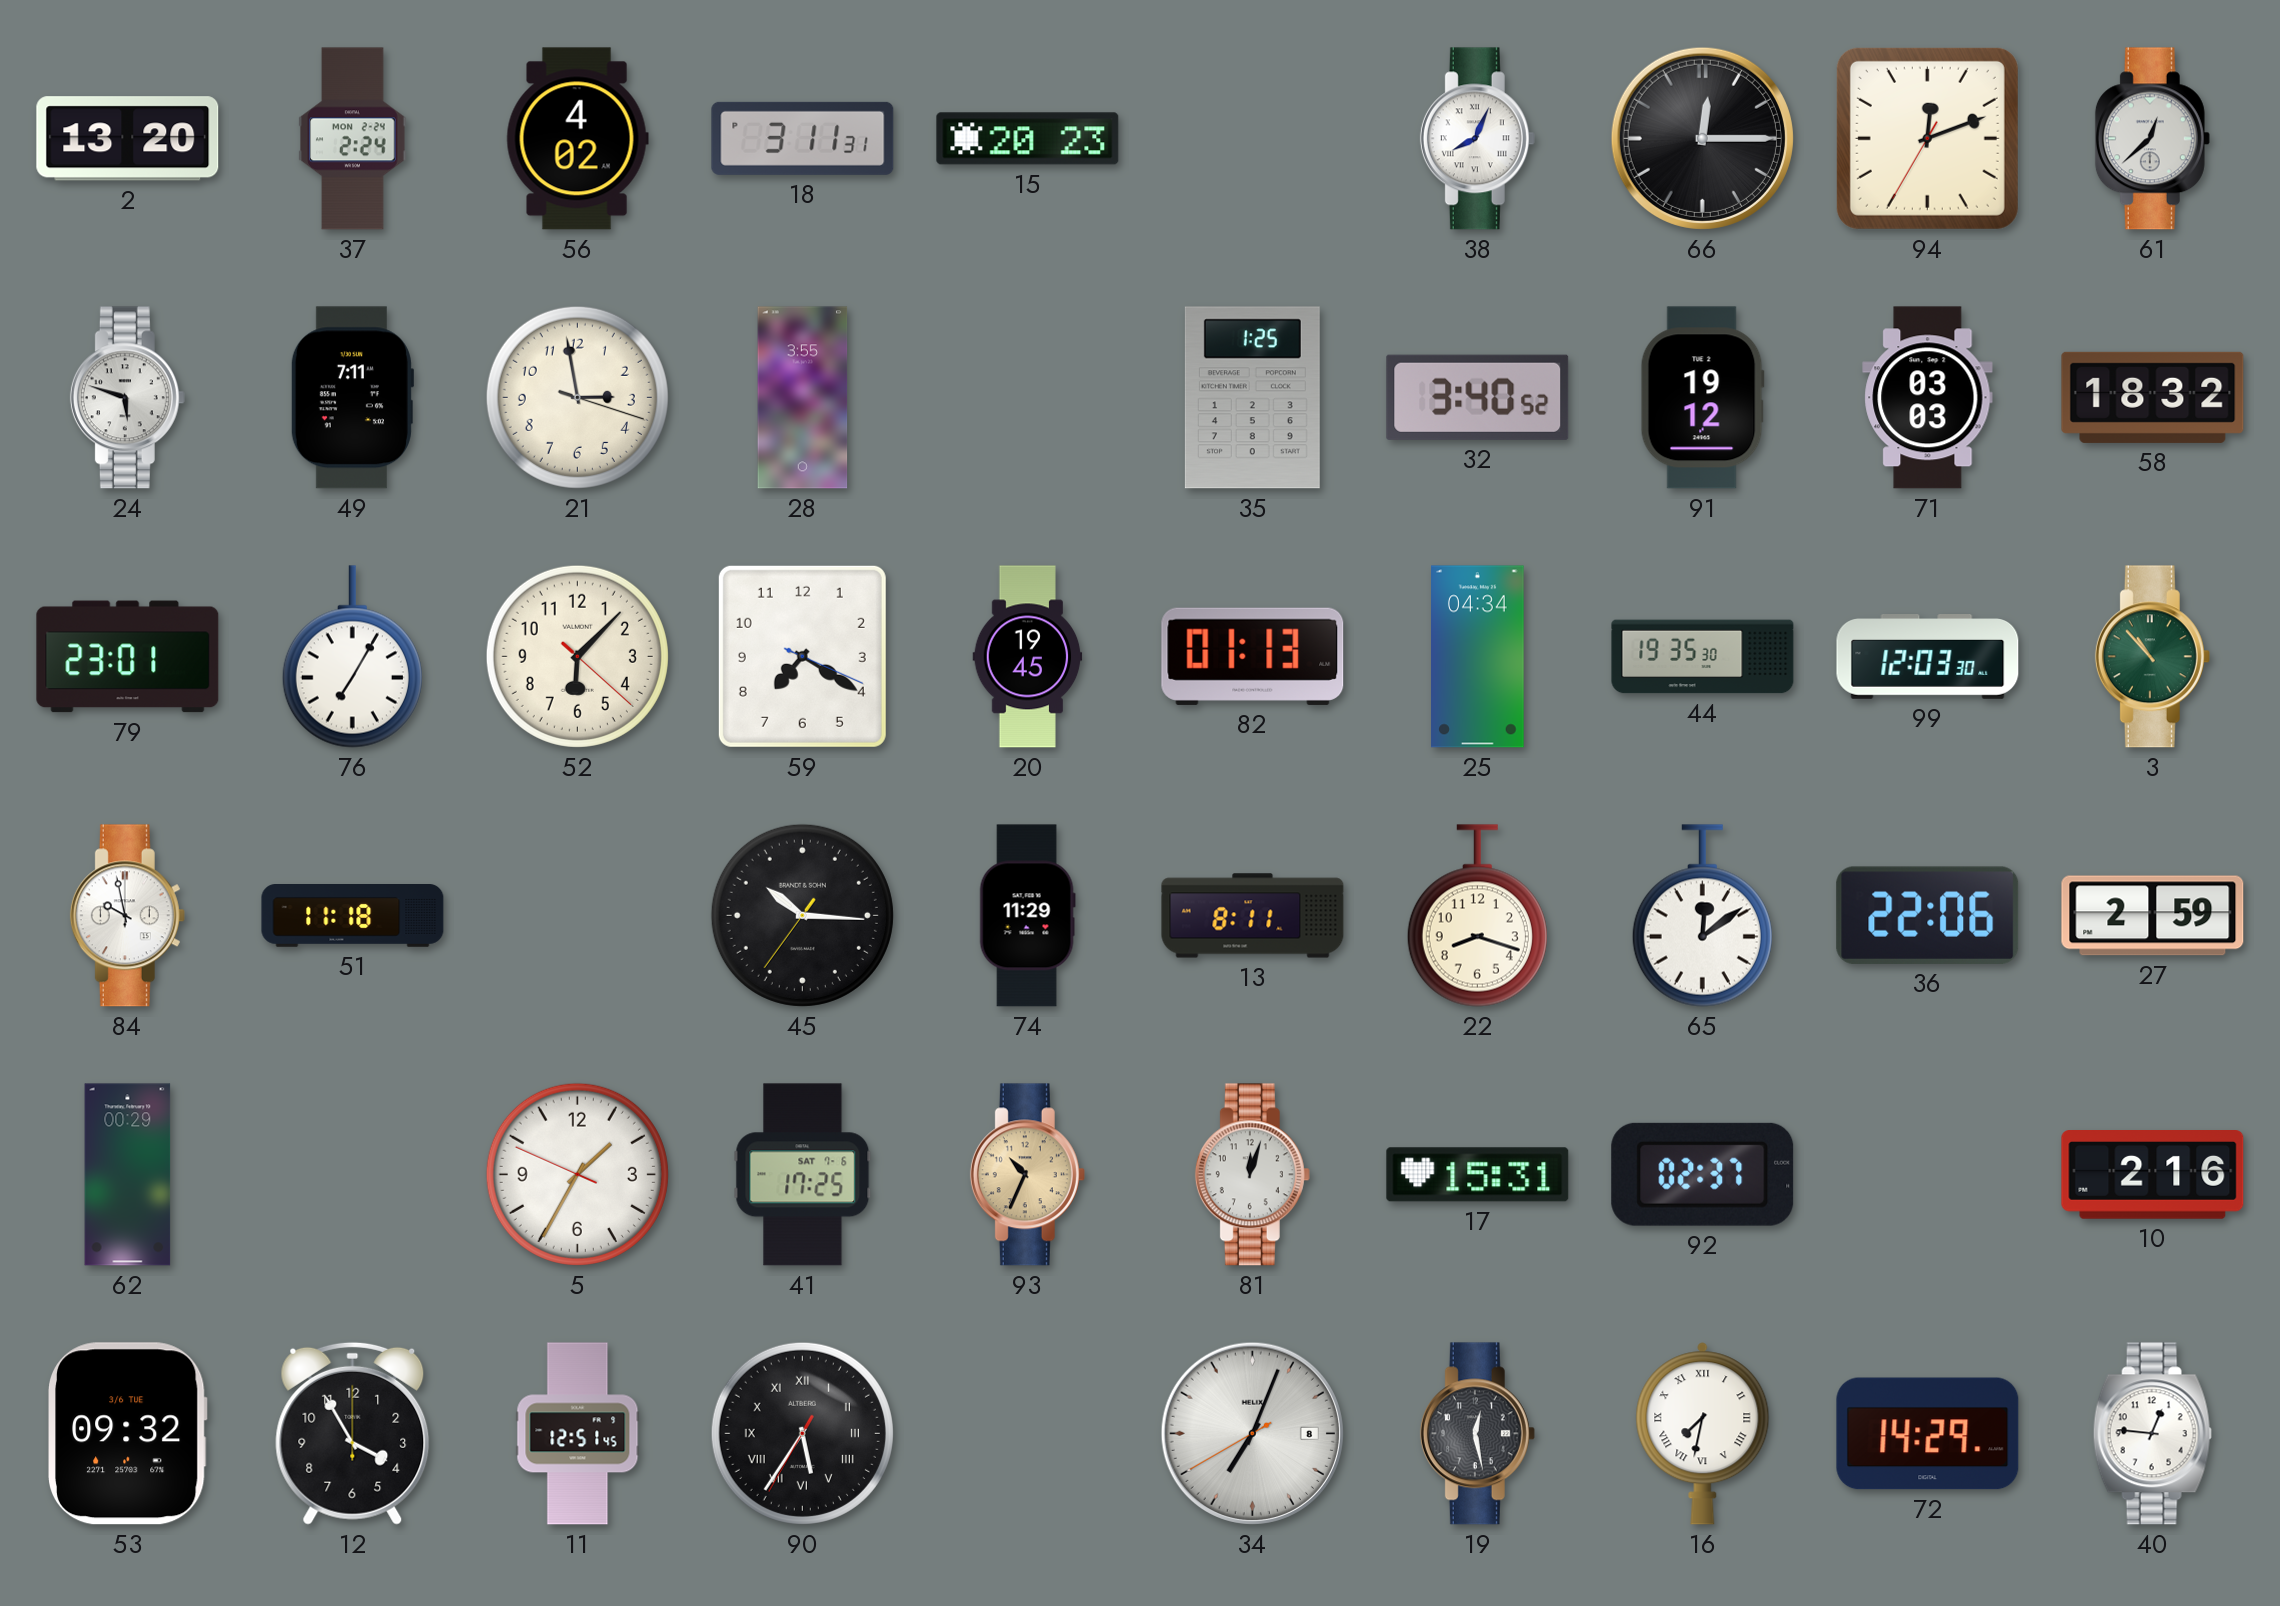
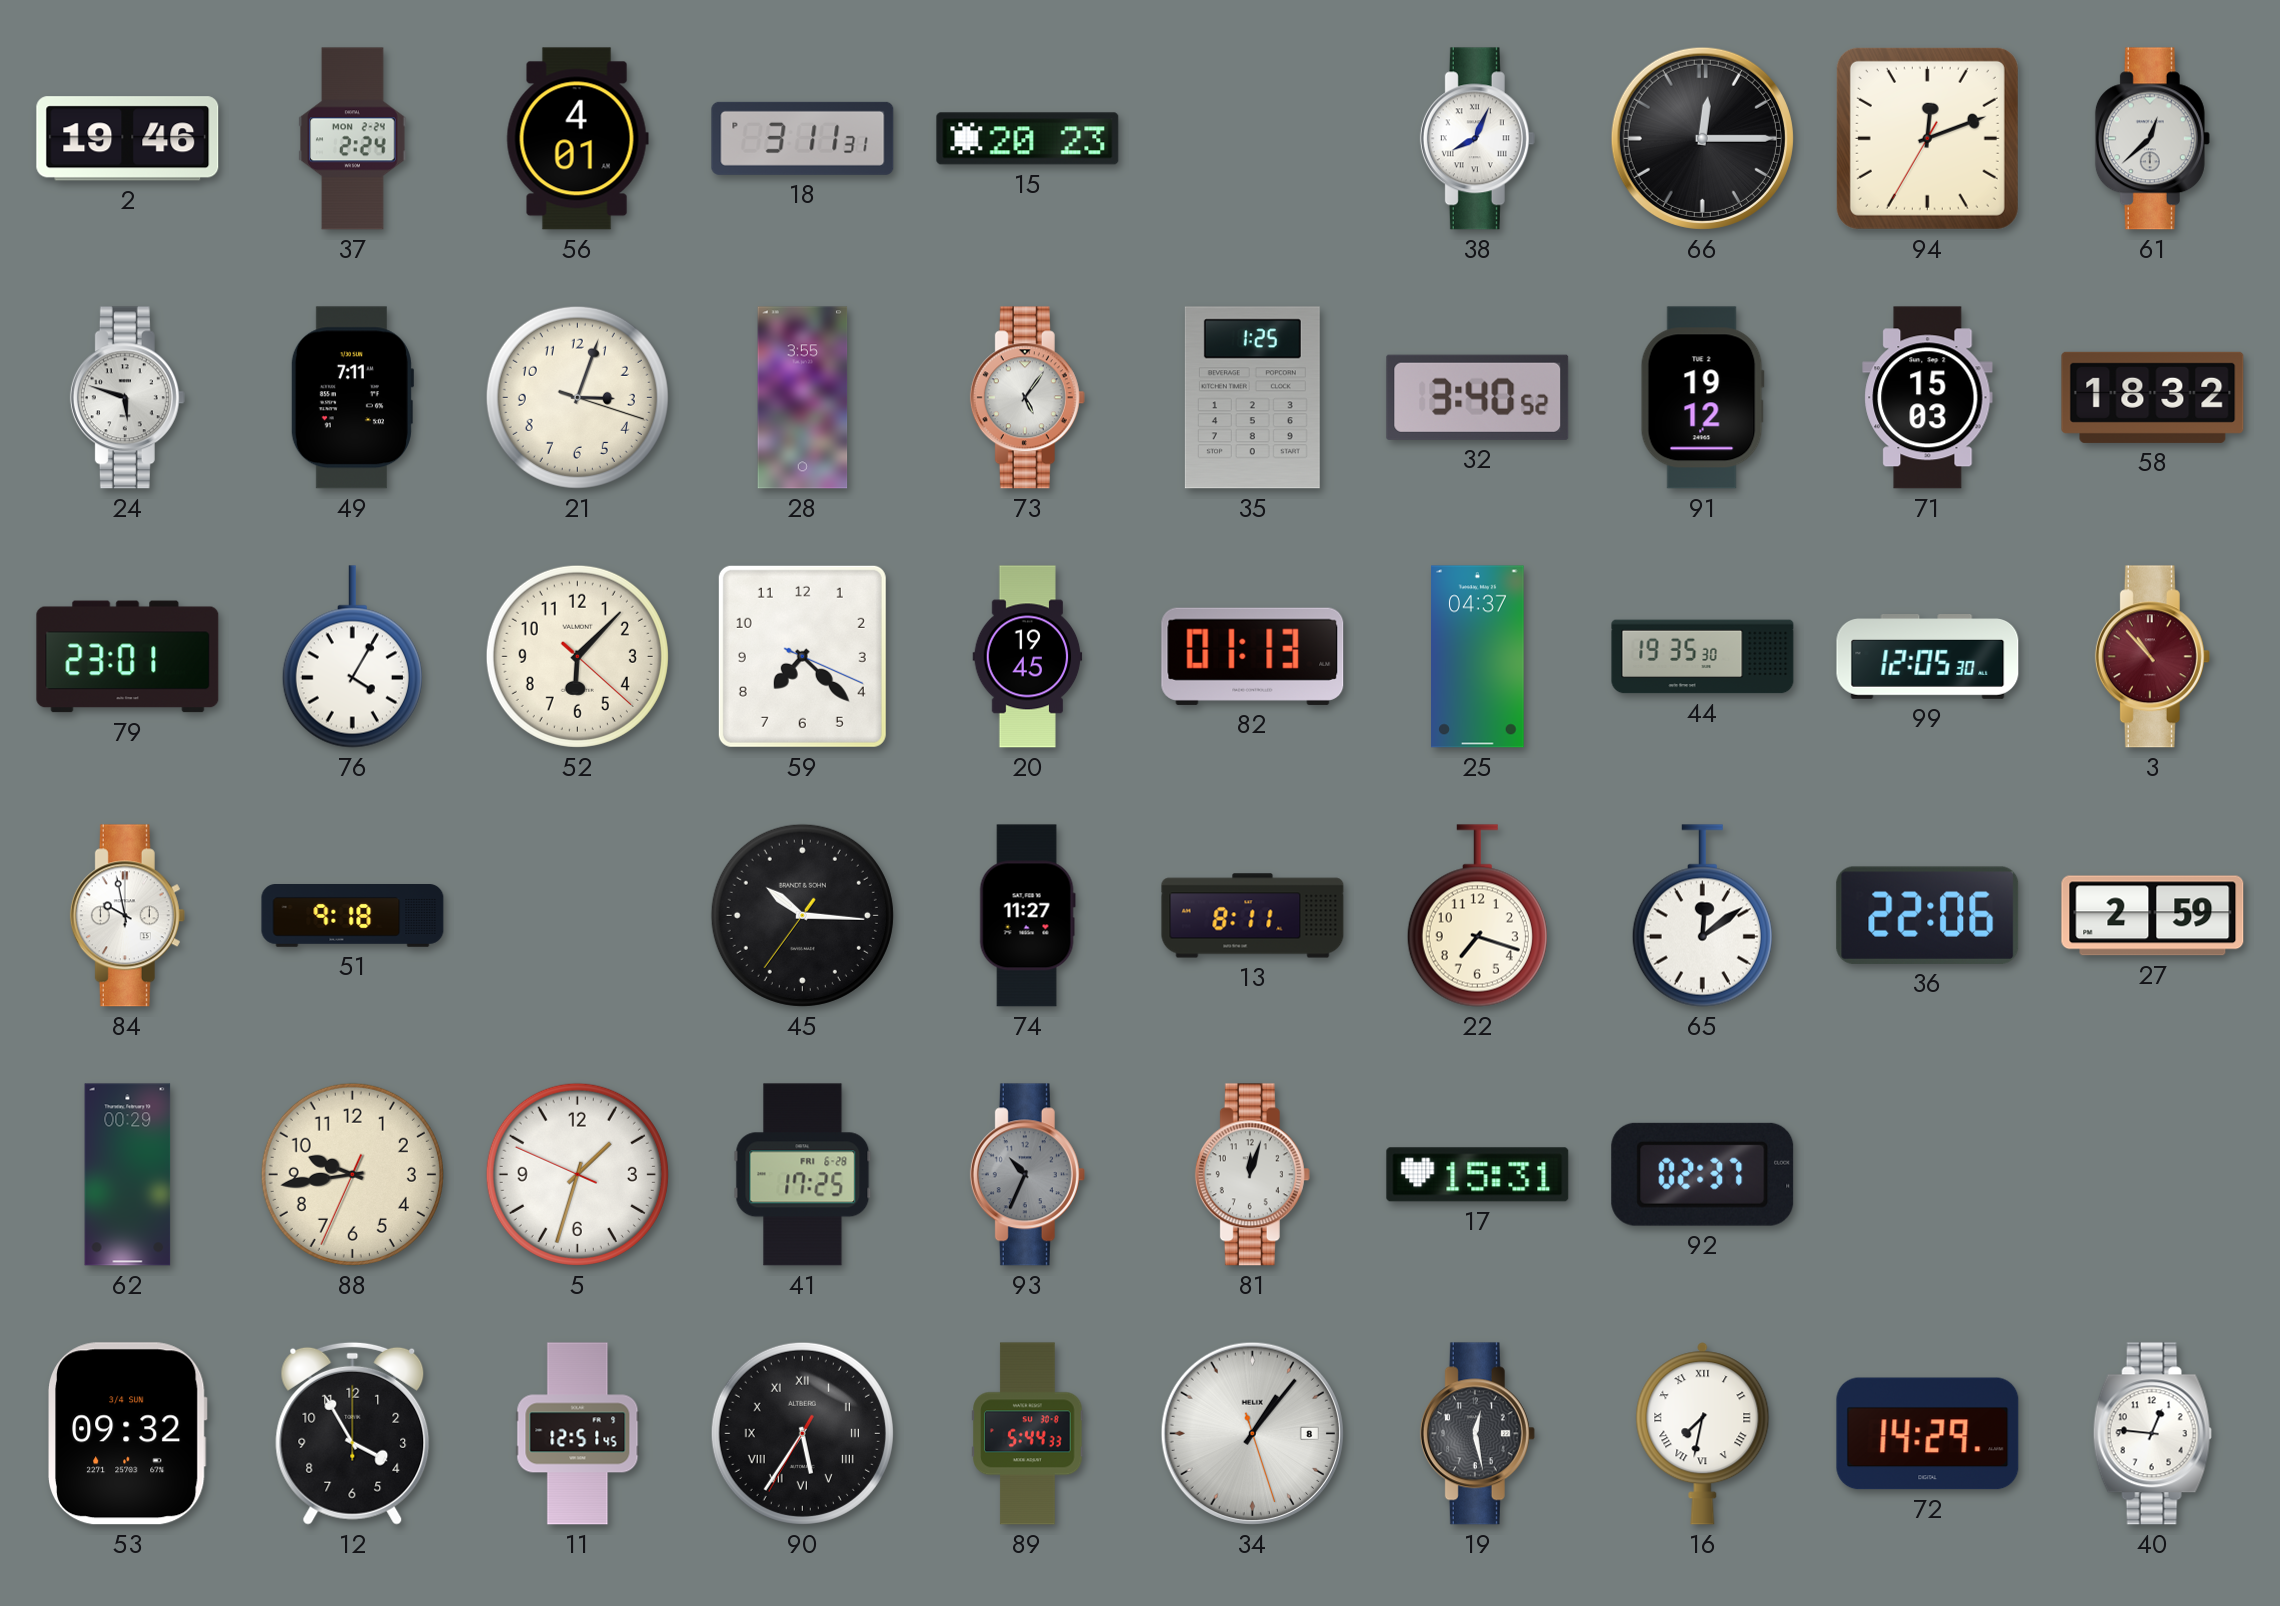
2: 13:20 -> 19:46
56: 4:02 -> 4:01
21: 2:58 -> 3:03
73: none -> 5:06
71: 03:03 -> 15:03
76: 7:05 -> 4:05
59: 7:20 -> 7:22
25: 04:34 -> 04:37
99: 12:03 -> 12:05
3 dial: green -> burgundy
51: 11:18 -> 9:18
74: 11:29 -> 11:27
22: 8:18 -> 7:18
88: none -> 9:43
5: 1:34 -> 1:32
41 date: SAT 7-6 -> FRI 6-28
93 dial: champagne -> grey
10: 2:16 -> none
53 date: 3/6 TUE -> 3/4 SUN
89: none -> 5:44
34: 7:03 -> 1:06
